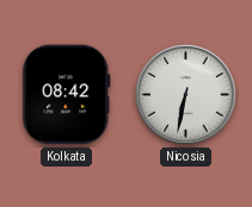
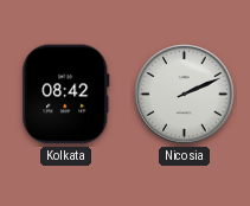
Nicosia: 6:32 -> 2:11
